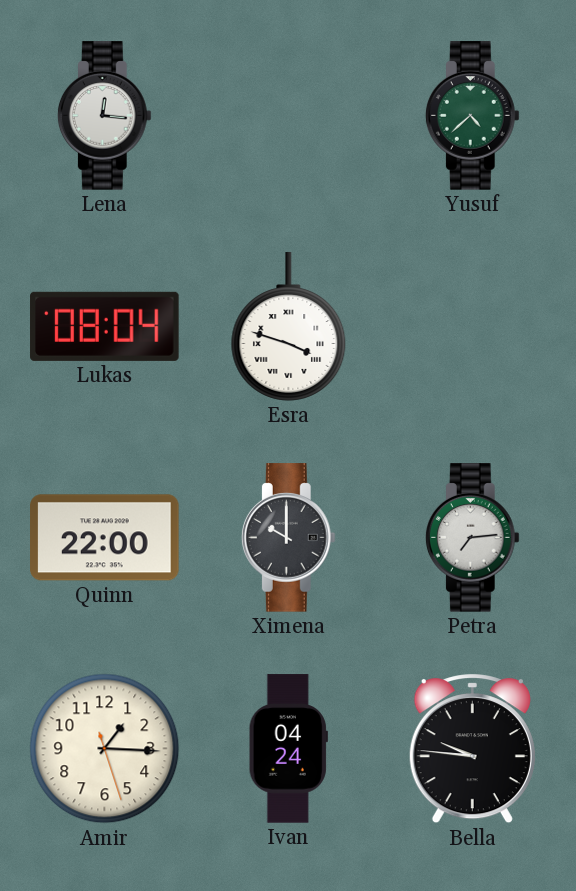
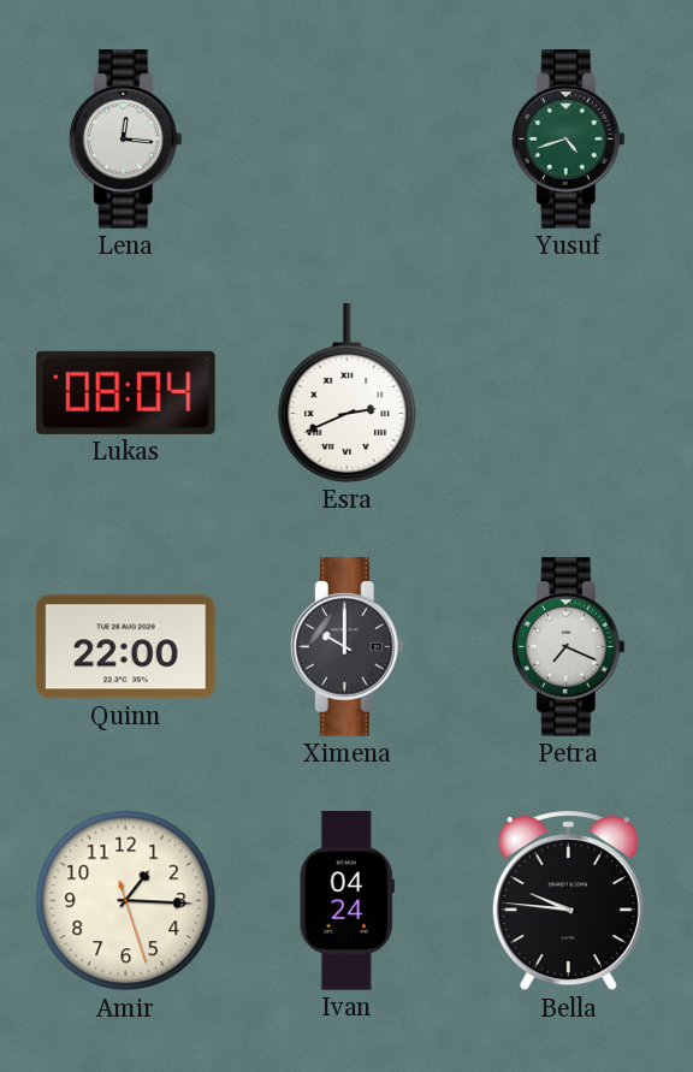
Yusuf: 4:38 -> 4:42
Esra: 3:48 -> 2:41
Petra: 7:14 -> 7:19
